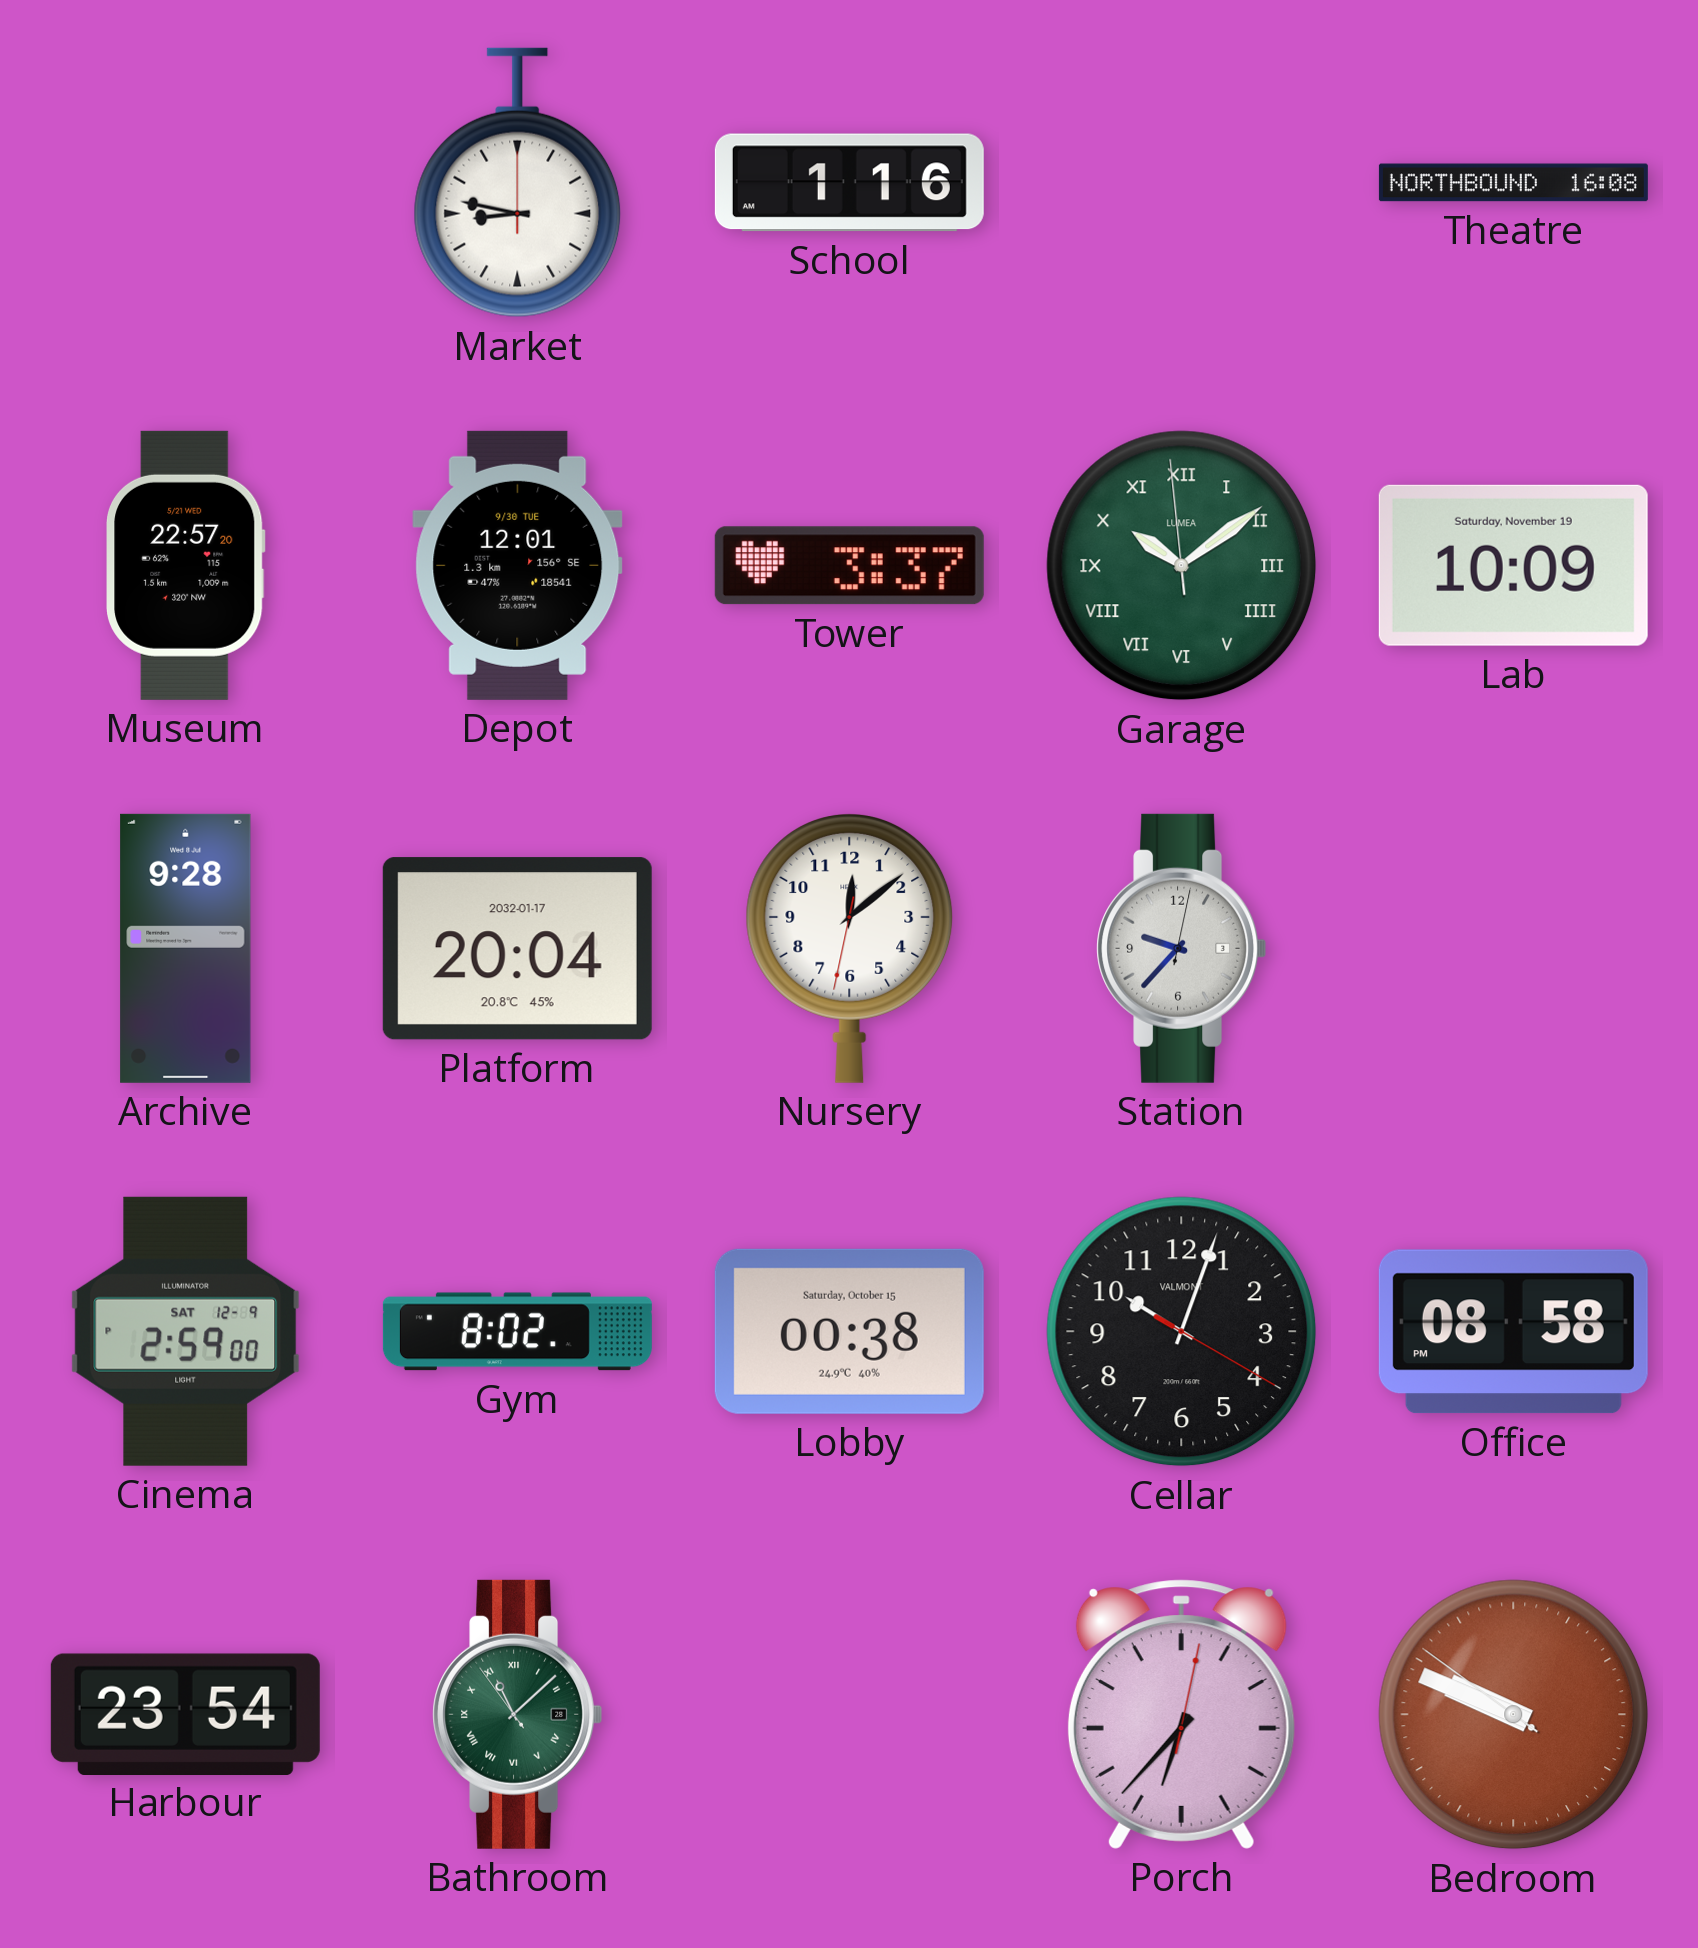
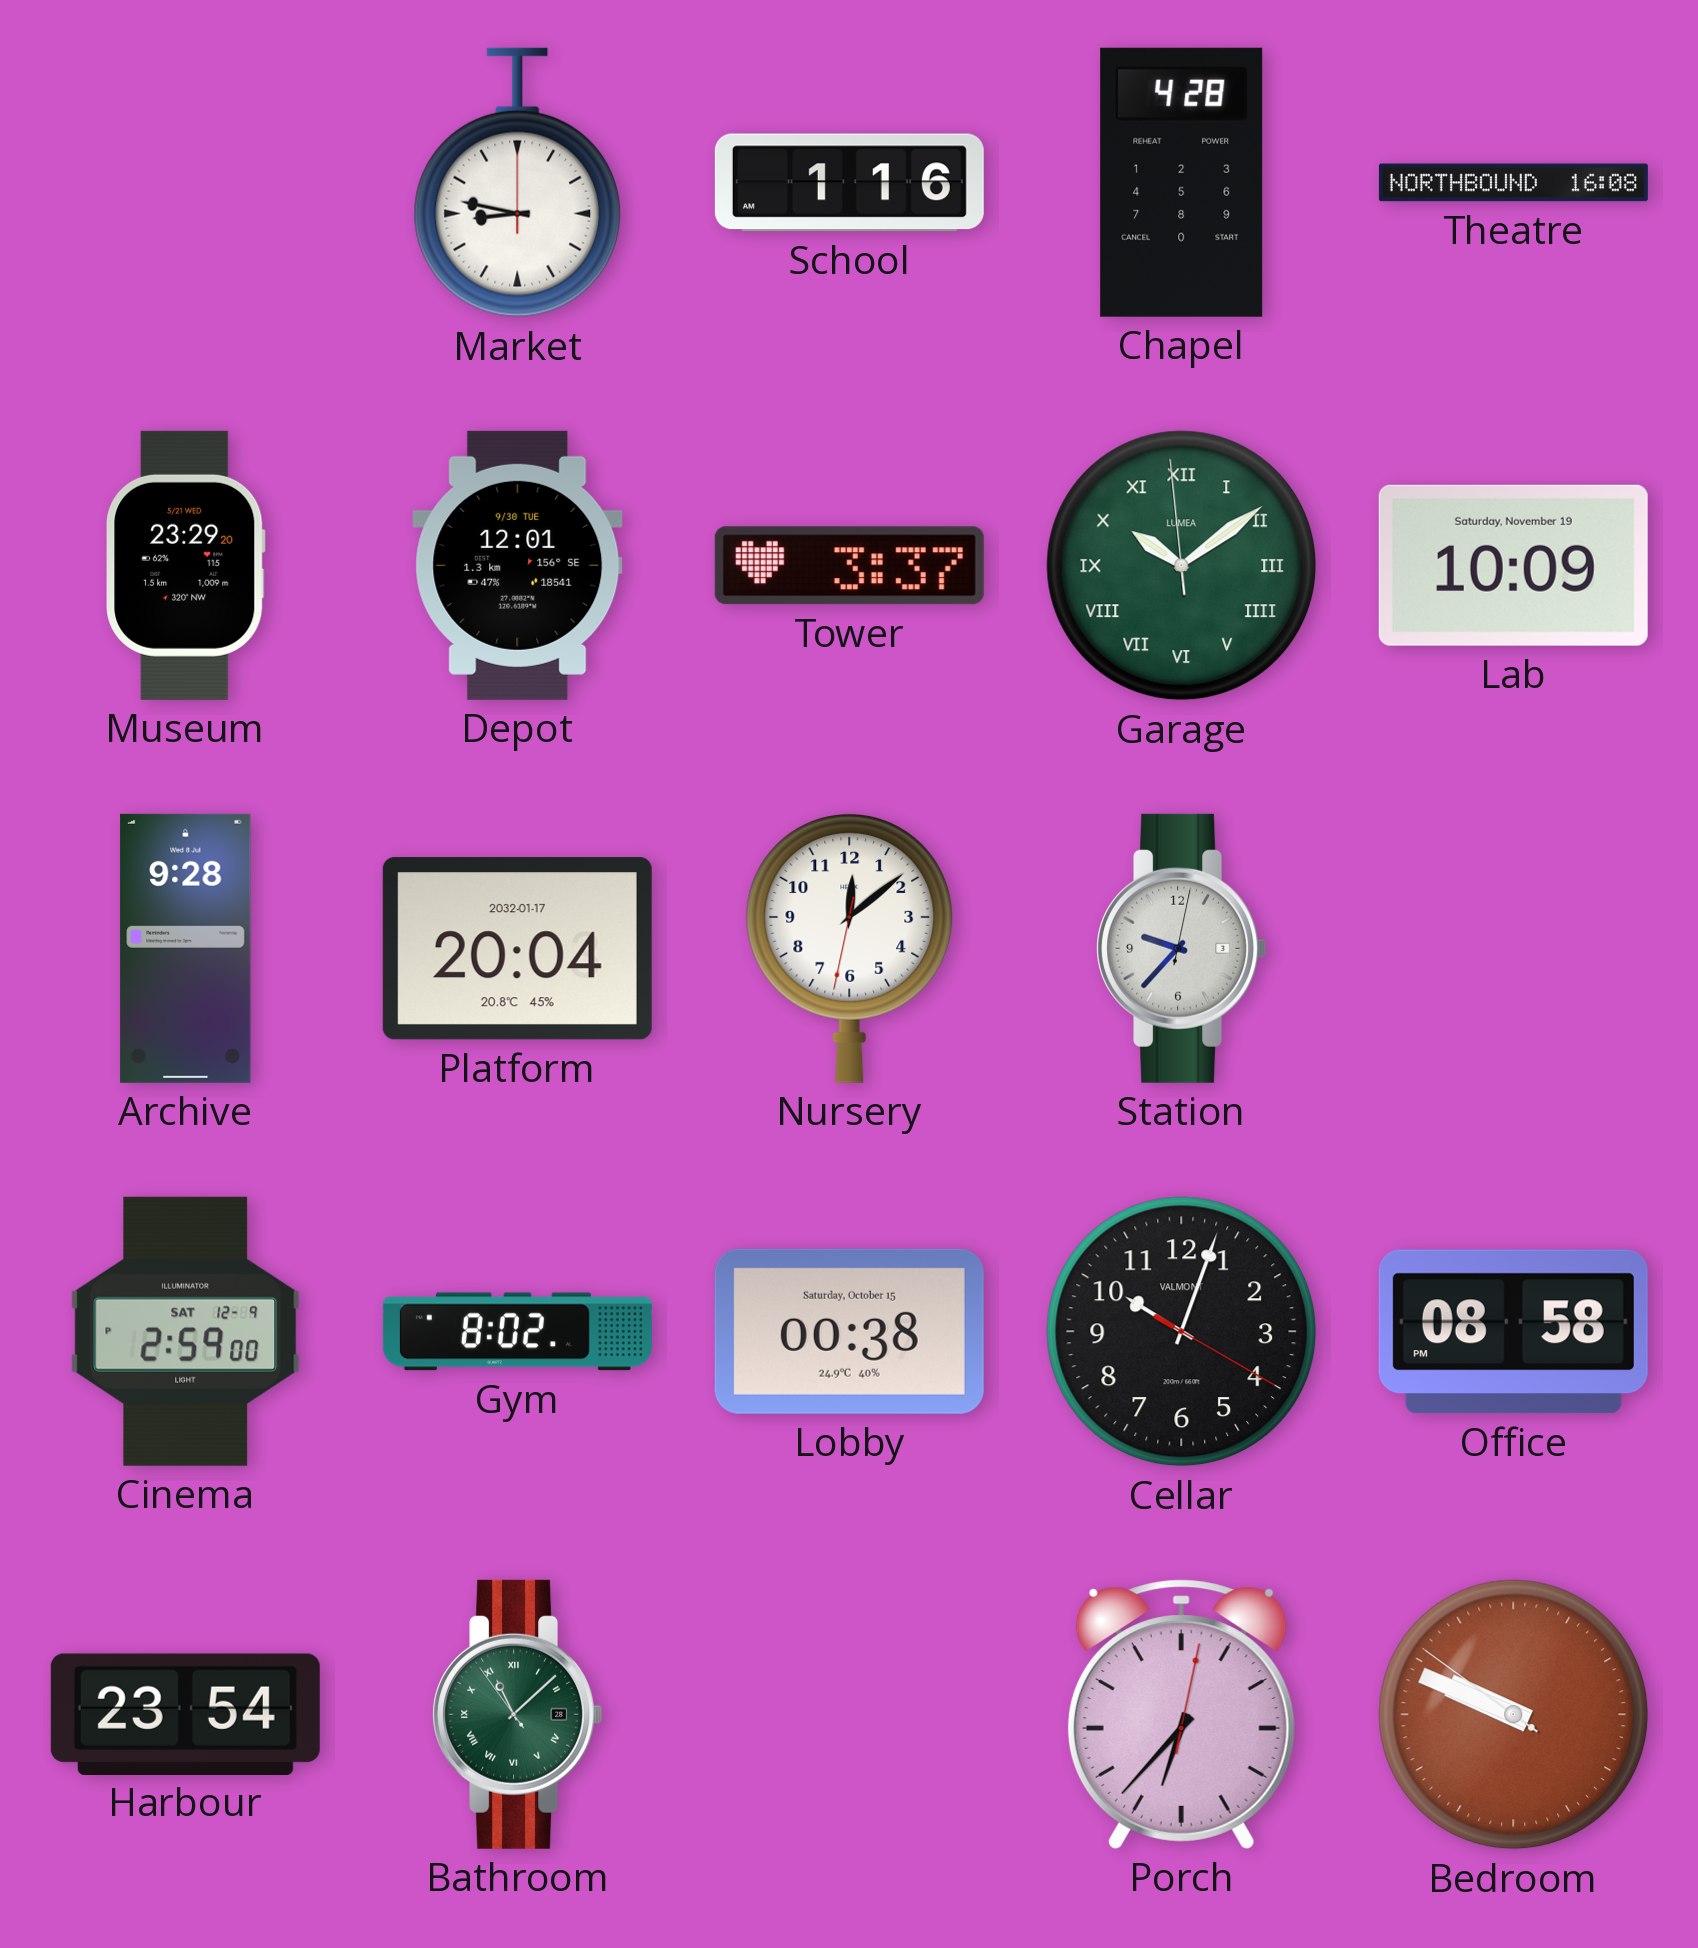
Chapel: none -> 4:28
Museum: 22:57 -> 23:29
